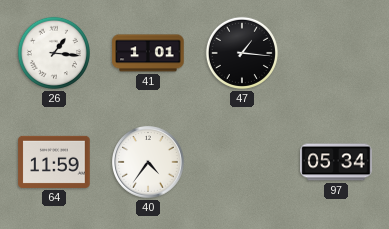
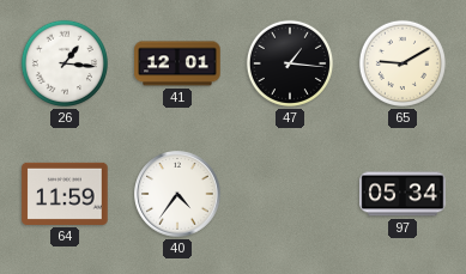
41: 1:01 -> 12:01
65: none -> 9:10
